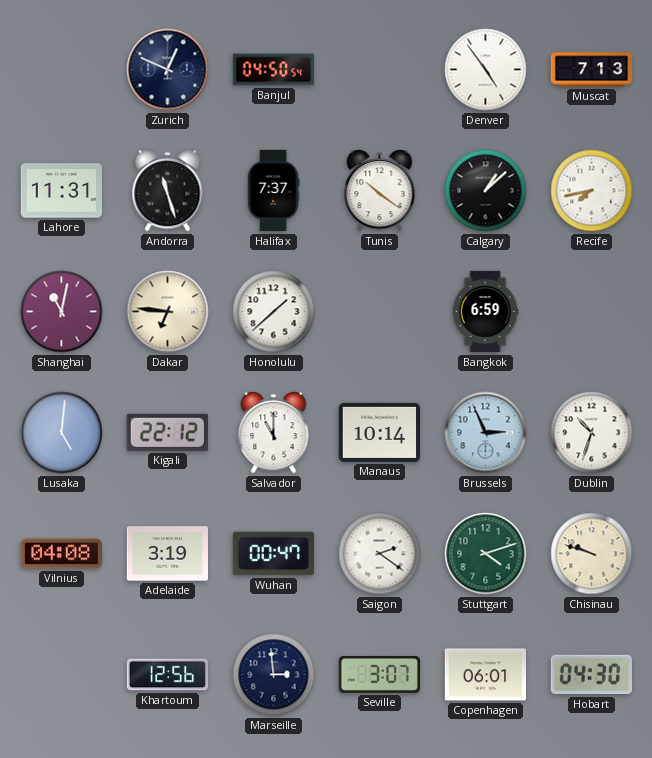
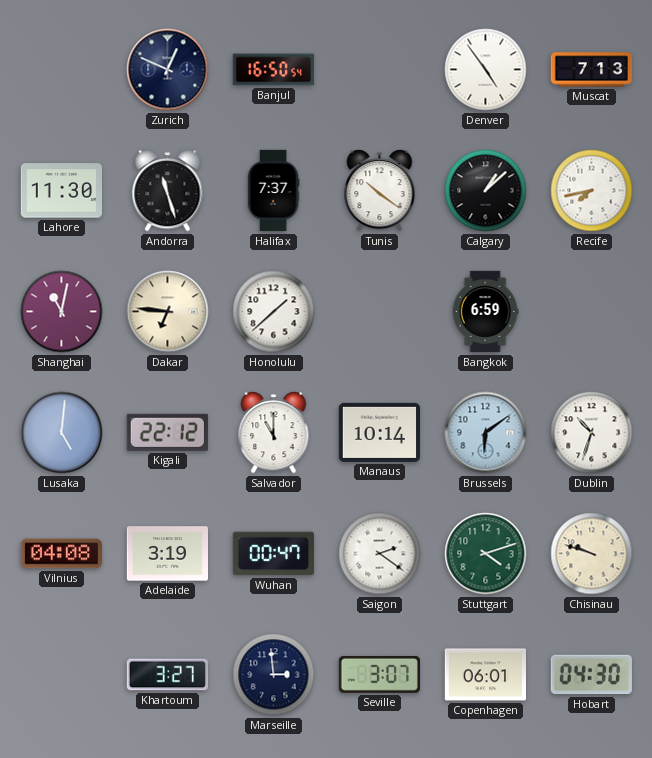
Banjul: 04:50 -> 16:50
Lahore: 11:31 -> 11:30
Brussels: 2:56 -> 6:09
Khartoum: 12:56 -> 3:27
